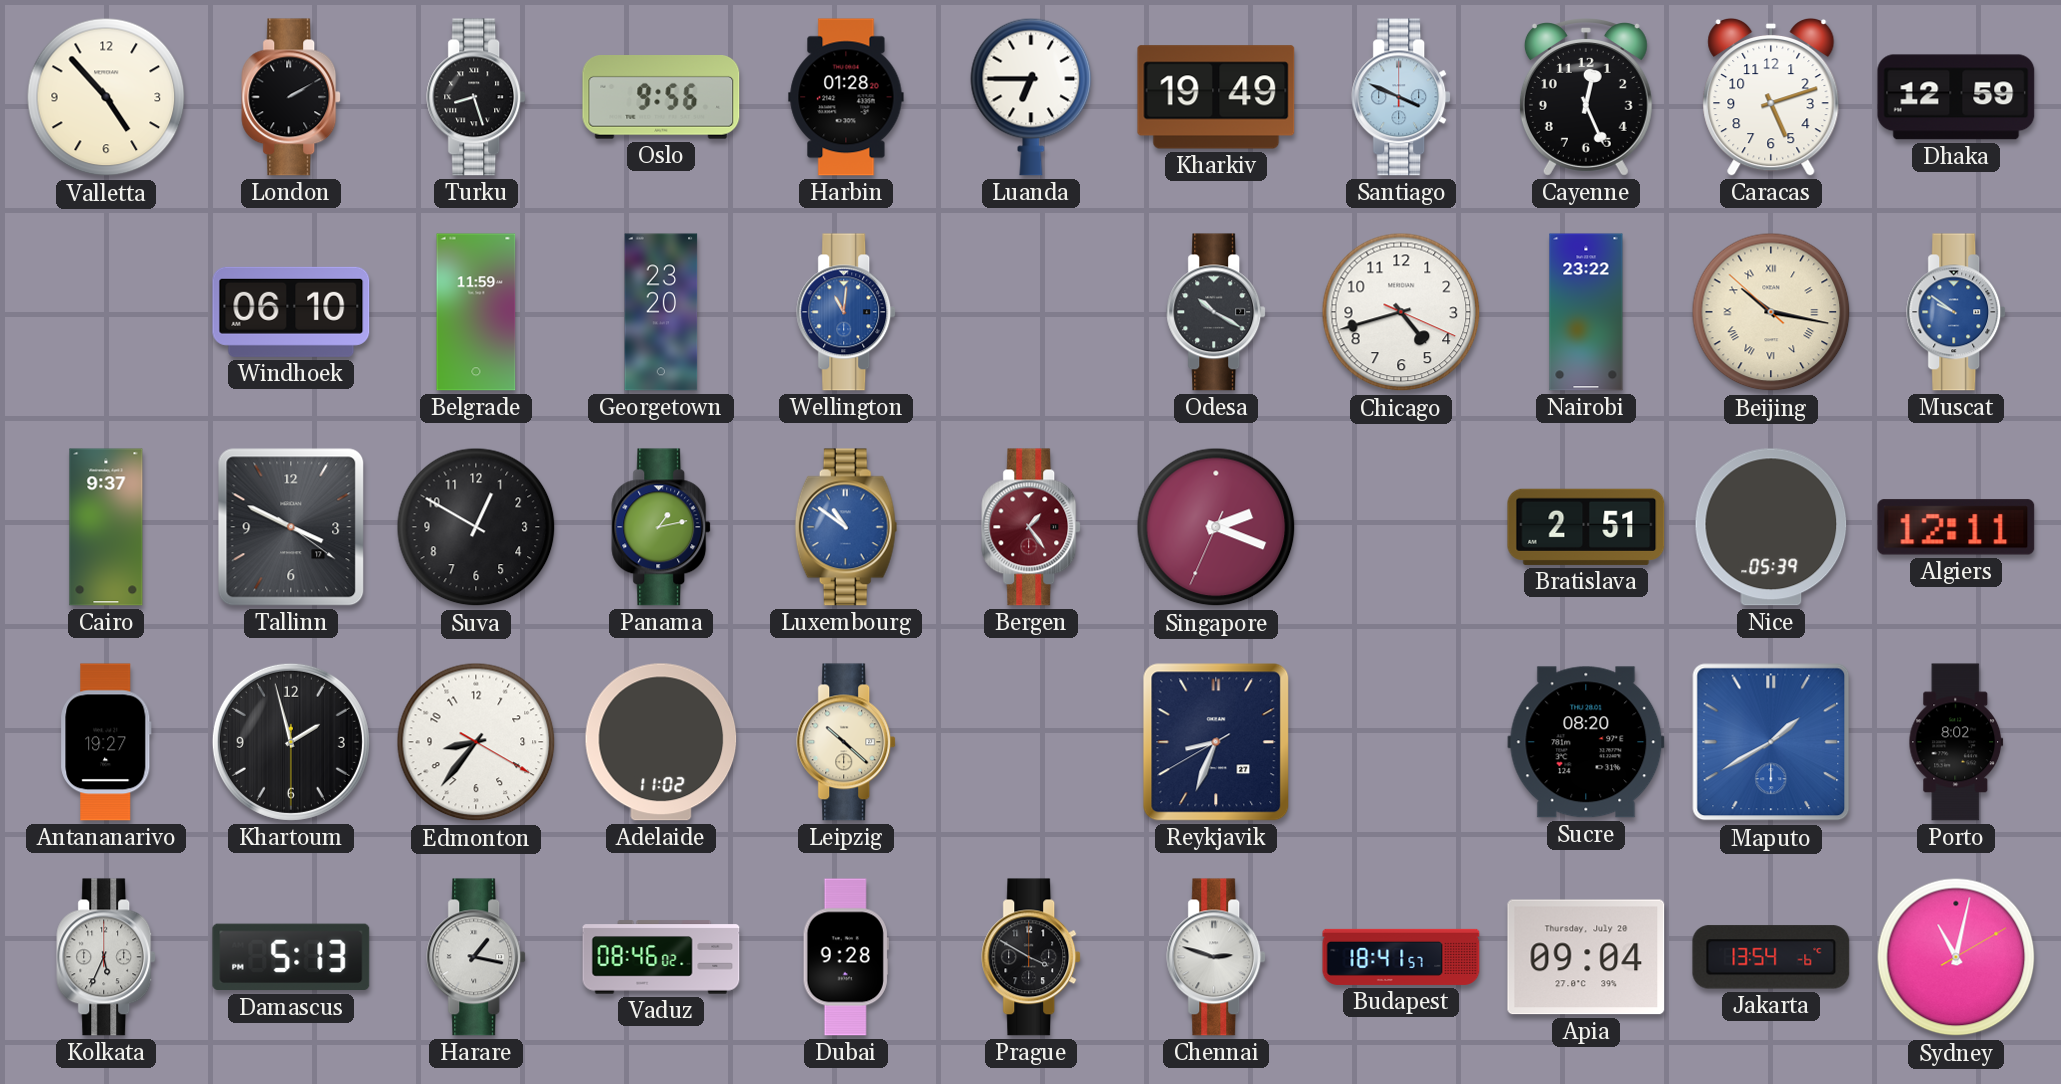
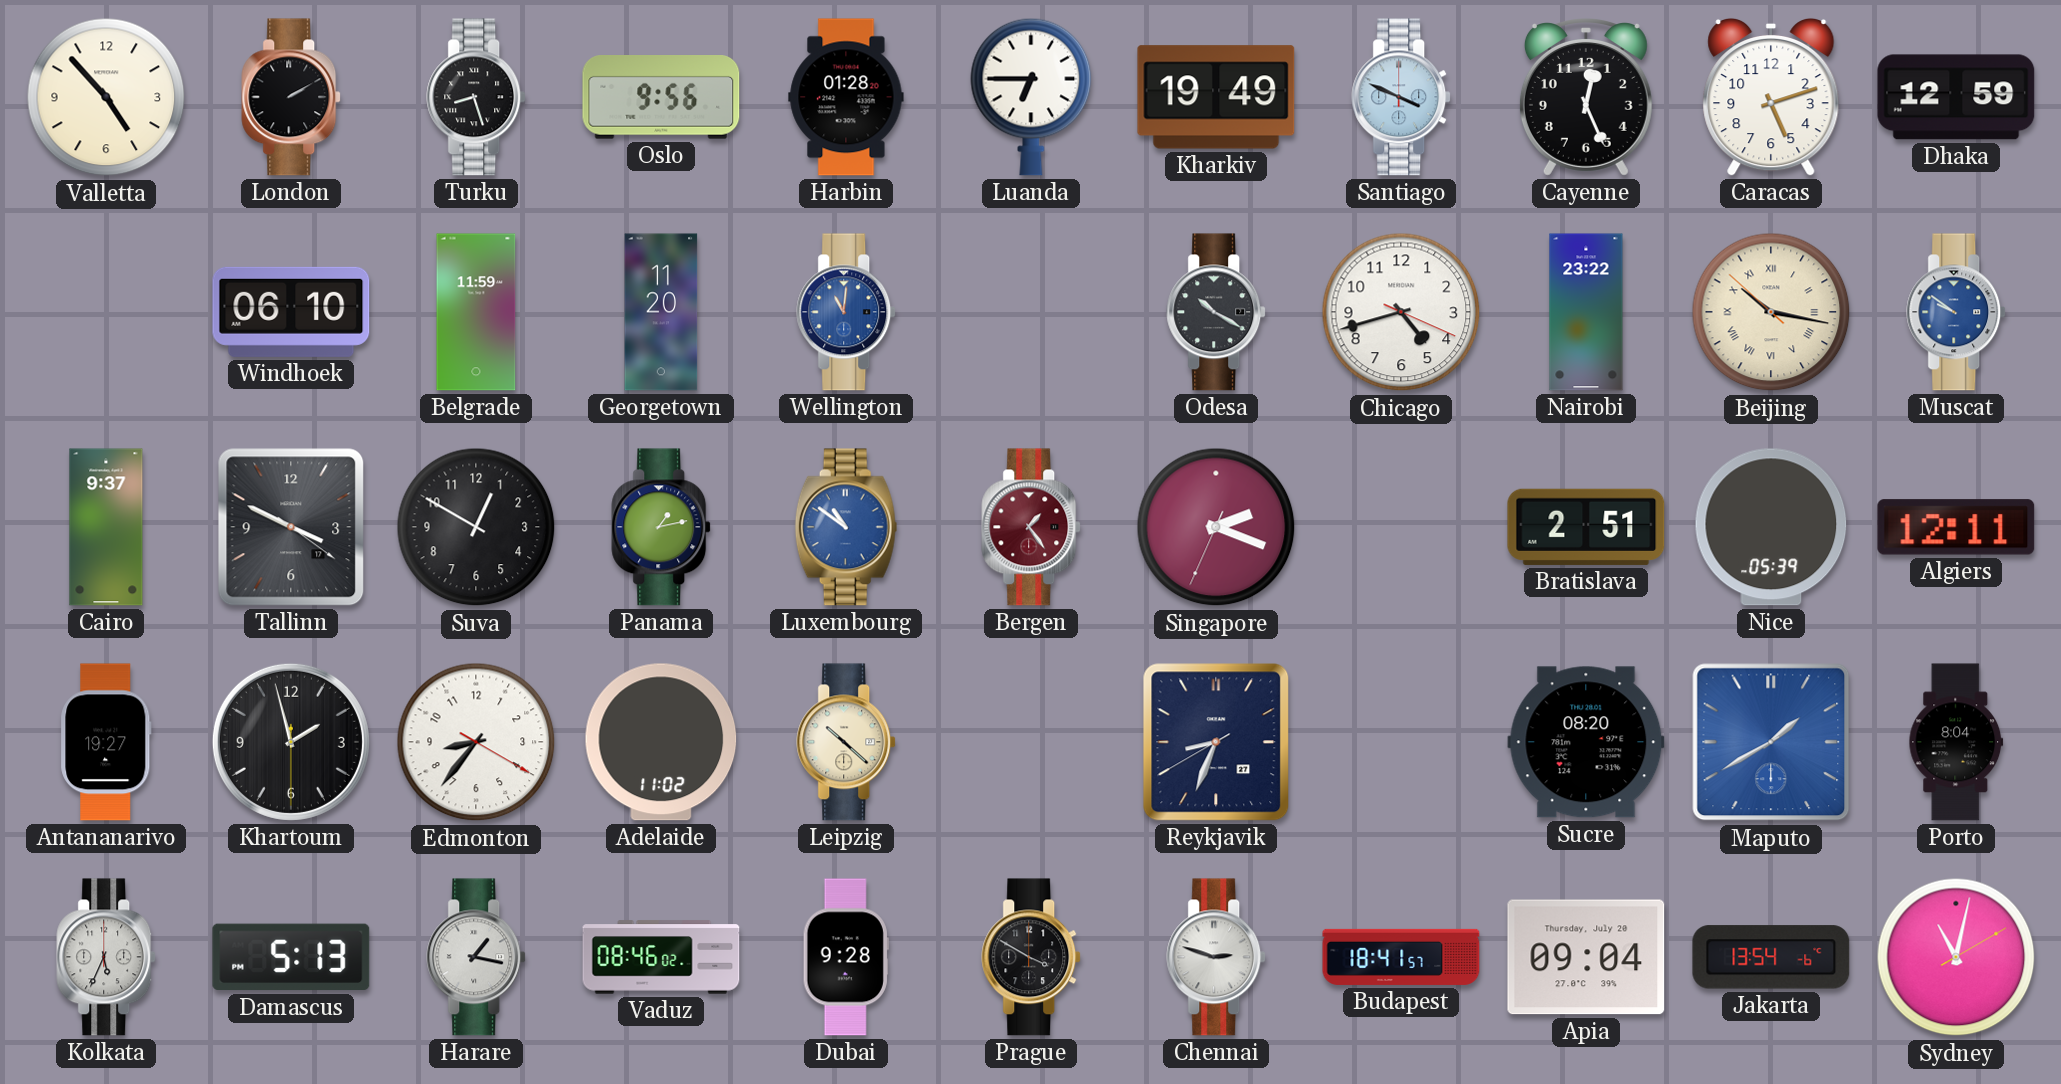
Georgetown: 23:20 -> 11:20
Porto: 8:02 -> 8:04
